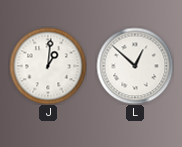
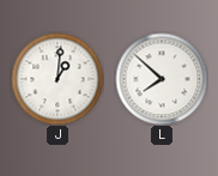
L: 12:52 -> 7:52
